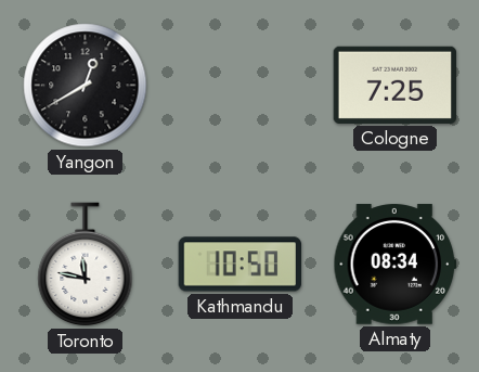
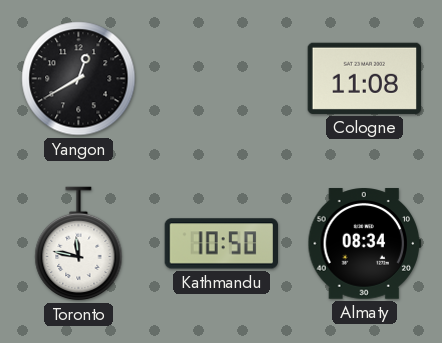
Cologne: 7:25 -> 11:08
